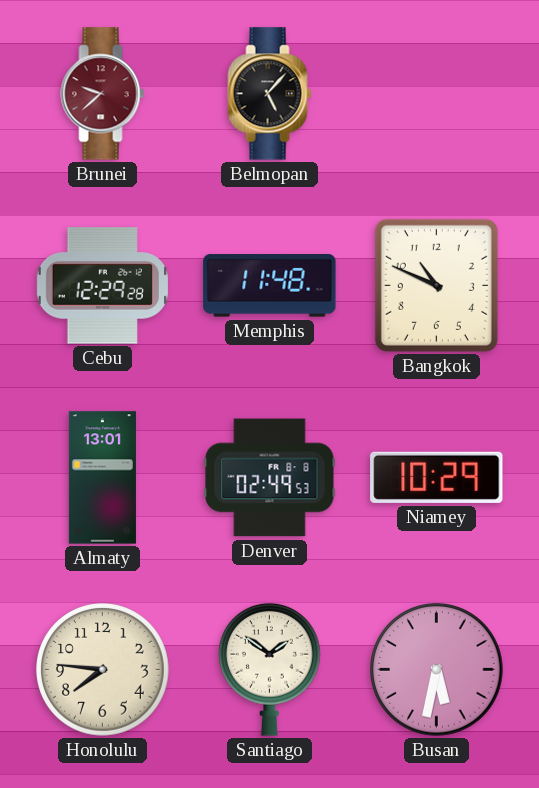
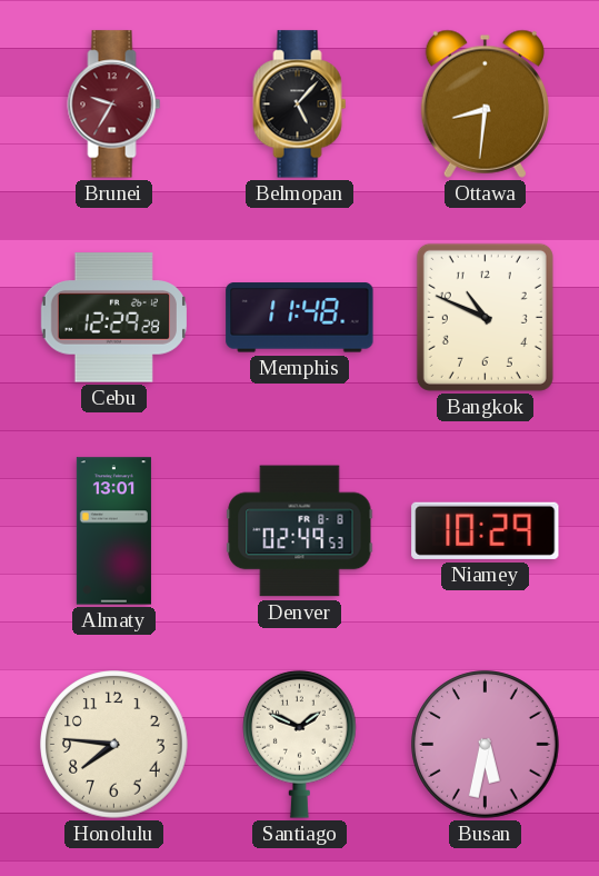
Brunei: 9:38 -> 9:35
Ottawa: none -> 8:31
Santiago: 1:51 -> 1:49
